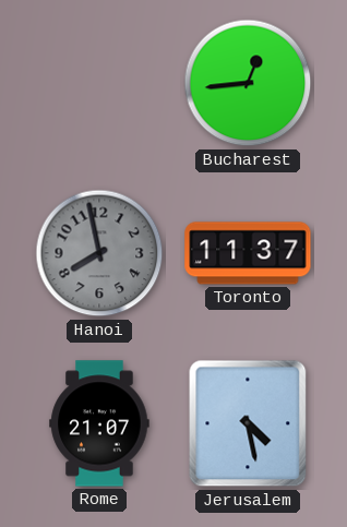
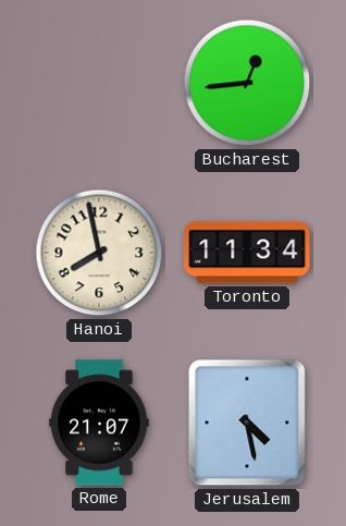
Hanoi dial: grey -> cream
Toronto: 11:37 -> 11:34
